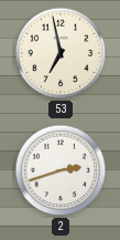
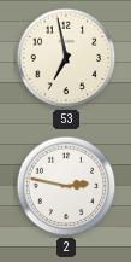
2: 2:42 -> 2:47
